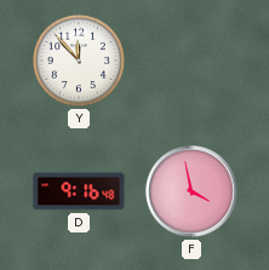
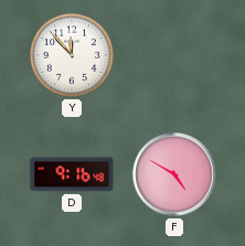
F: 3:58 -> 4:50
